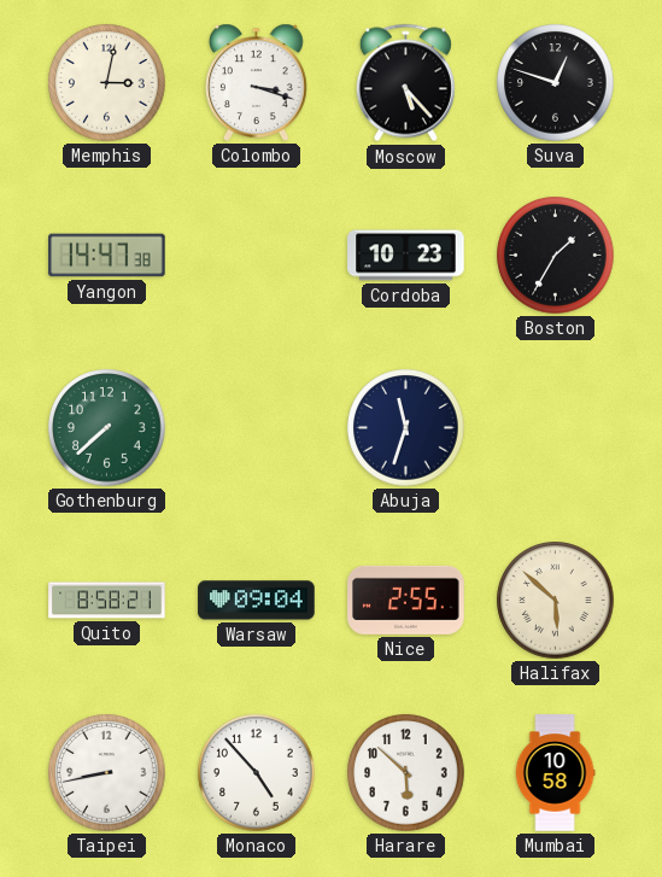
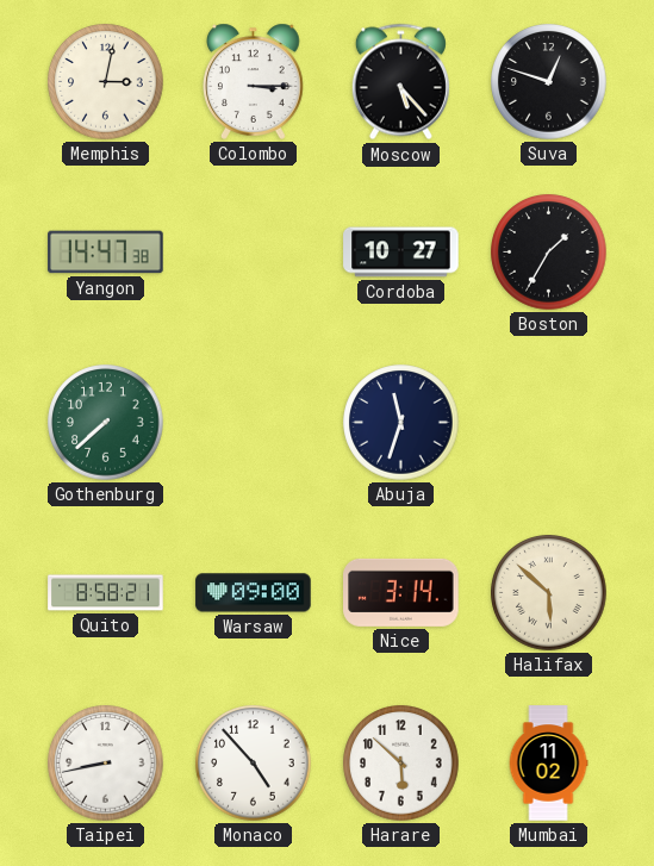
Colombo: 3:18 -> 3:15
Cordoba: 10:23 -> 10:27
Warsaw: 09:04 -> 09:00
Nice: 2:55 -> 3:14
Mumbai: 10:58 -> 11:02
